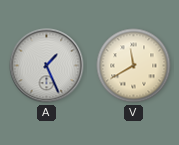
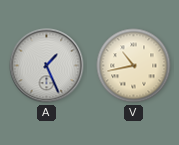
V: 11:40 -> 10:43
